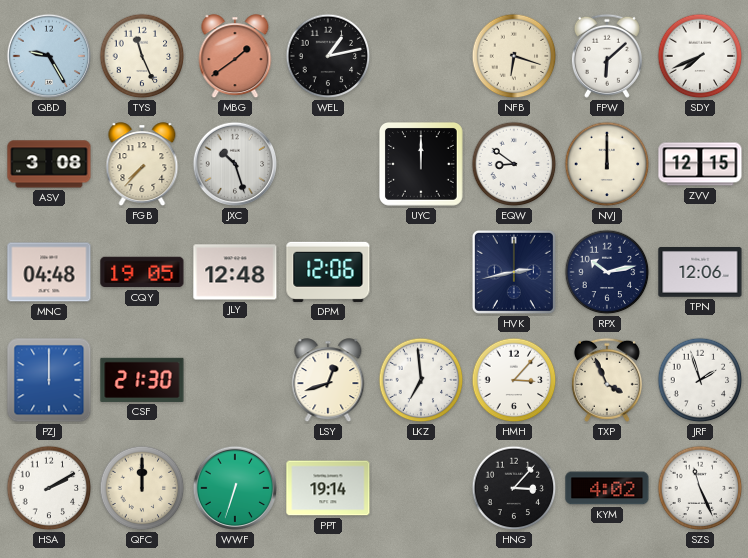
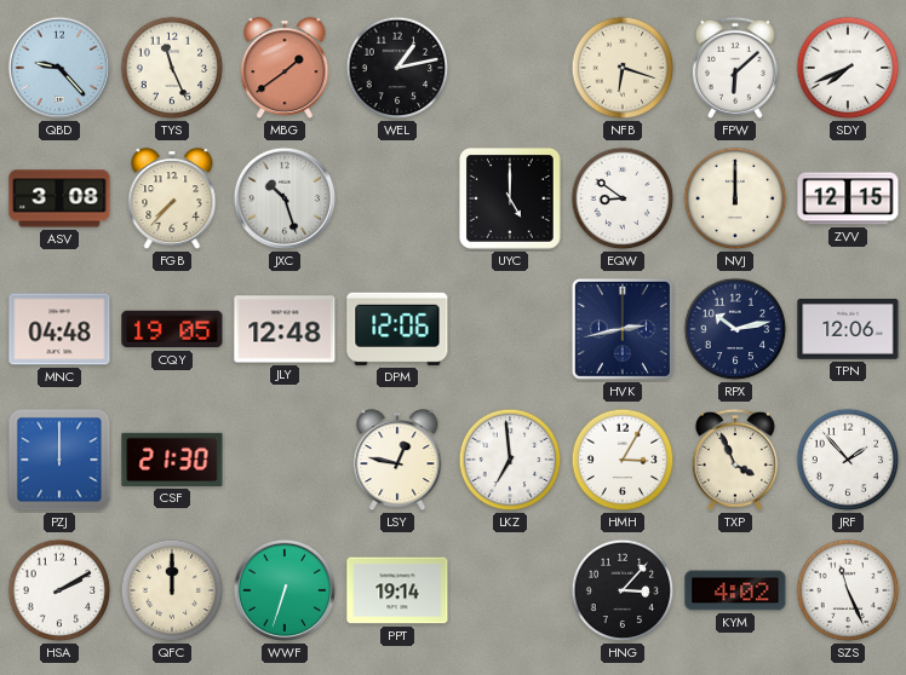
QBD: 9:25 -> 9:23
UYC: 12:00 -> 5:00
LSY: 12:42 -> 12:47
HMH: 3:07 -> 3:05
JRF: 1:57 -> 1:53
